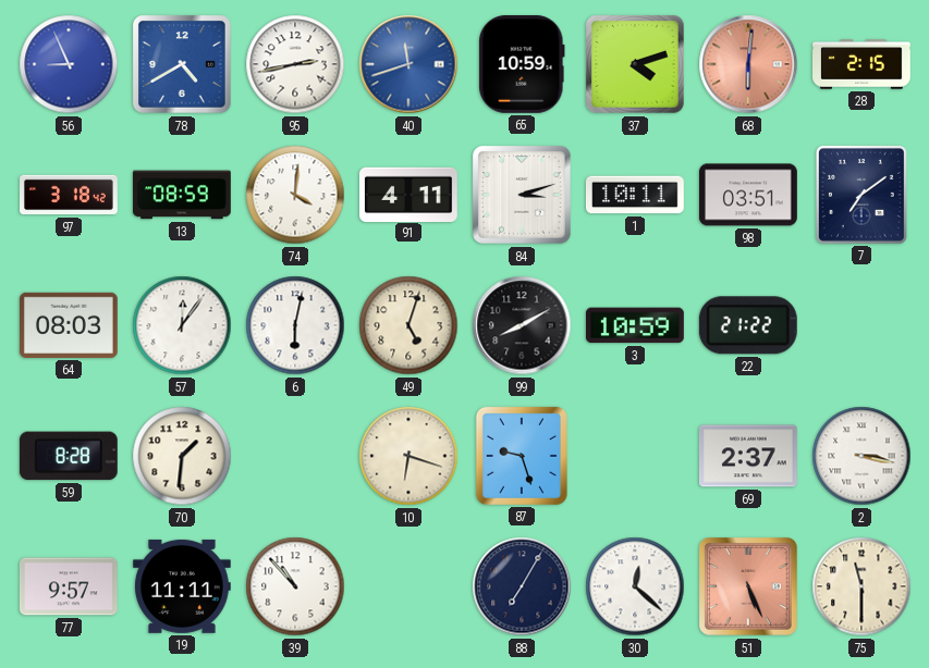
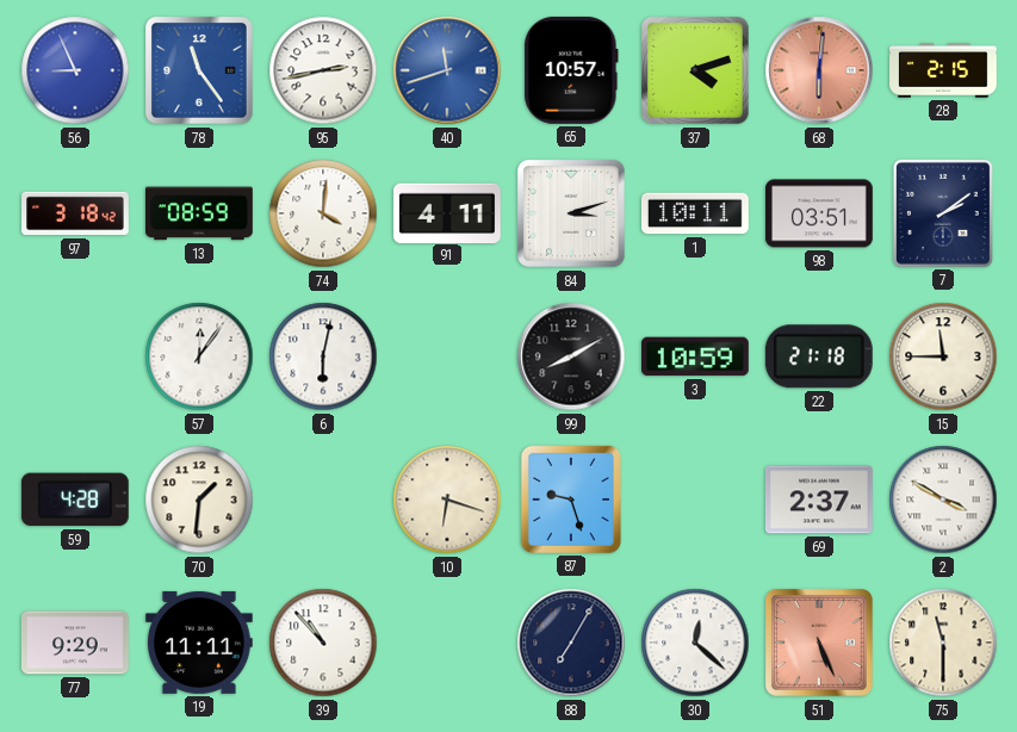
78: 4:40 -> 11:24
65: 10:59 -> 10:57
7: 7:09 -> 2:09
64: 08:03 -> none
49: 5:03 -> none
22: 21:22 -> 21:18
15: none -> 11:45
59: 8:28 -> 4:28
2: 3:17 -> 3:50
77: 9:57 -> 9:29
